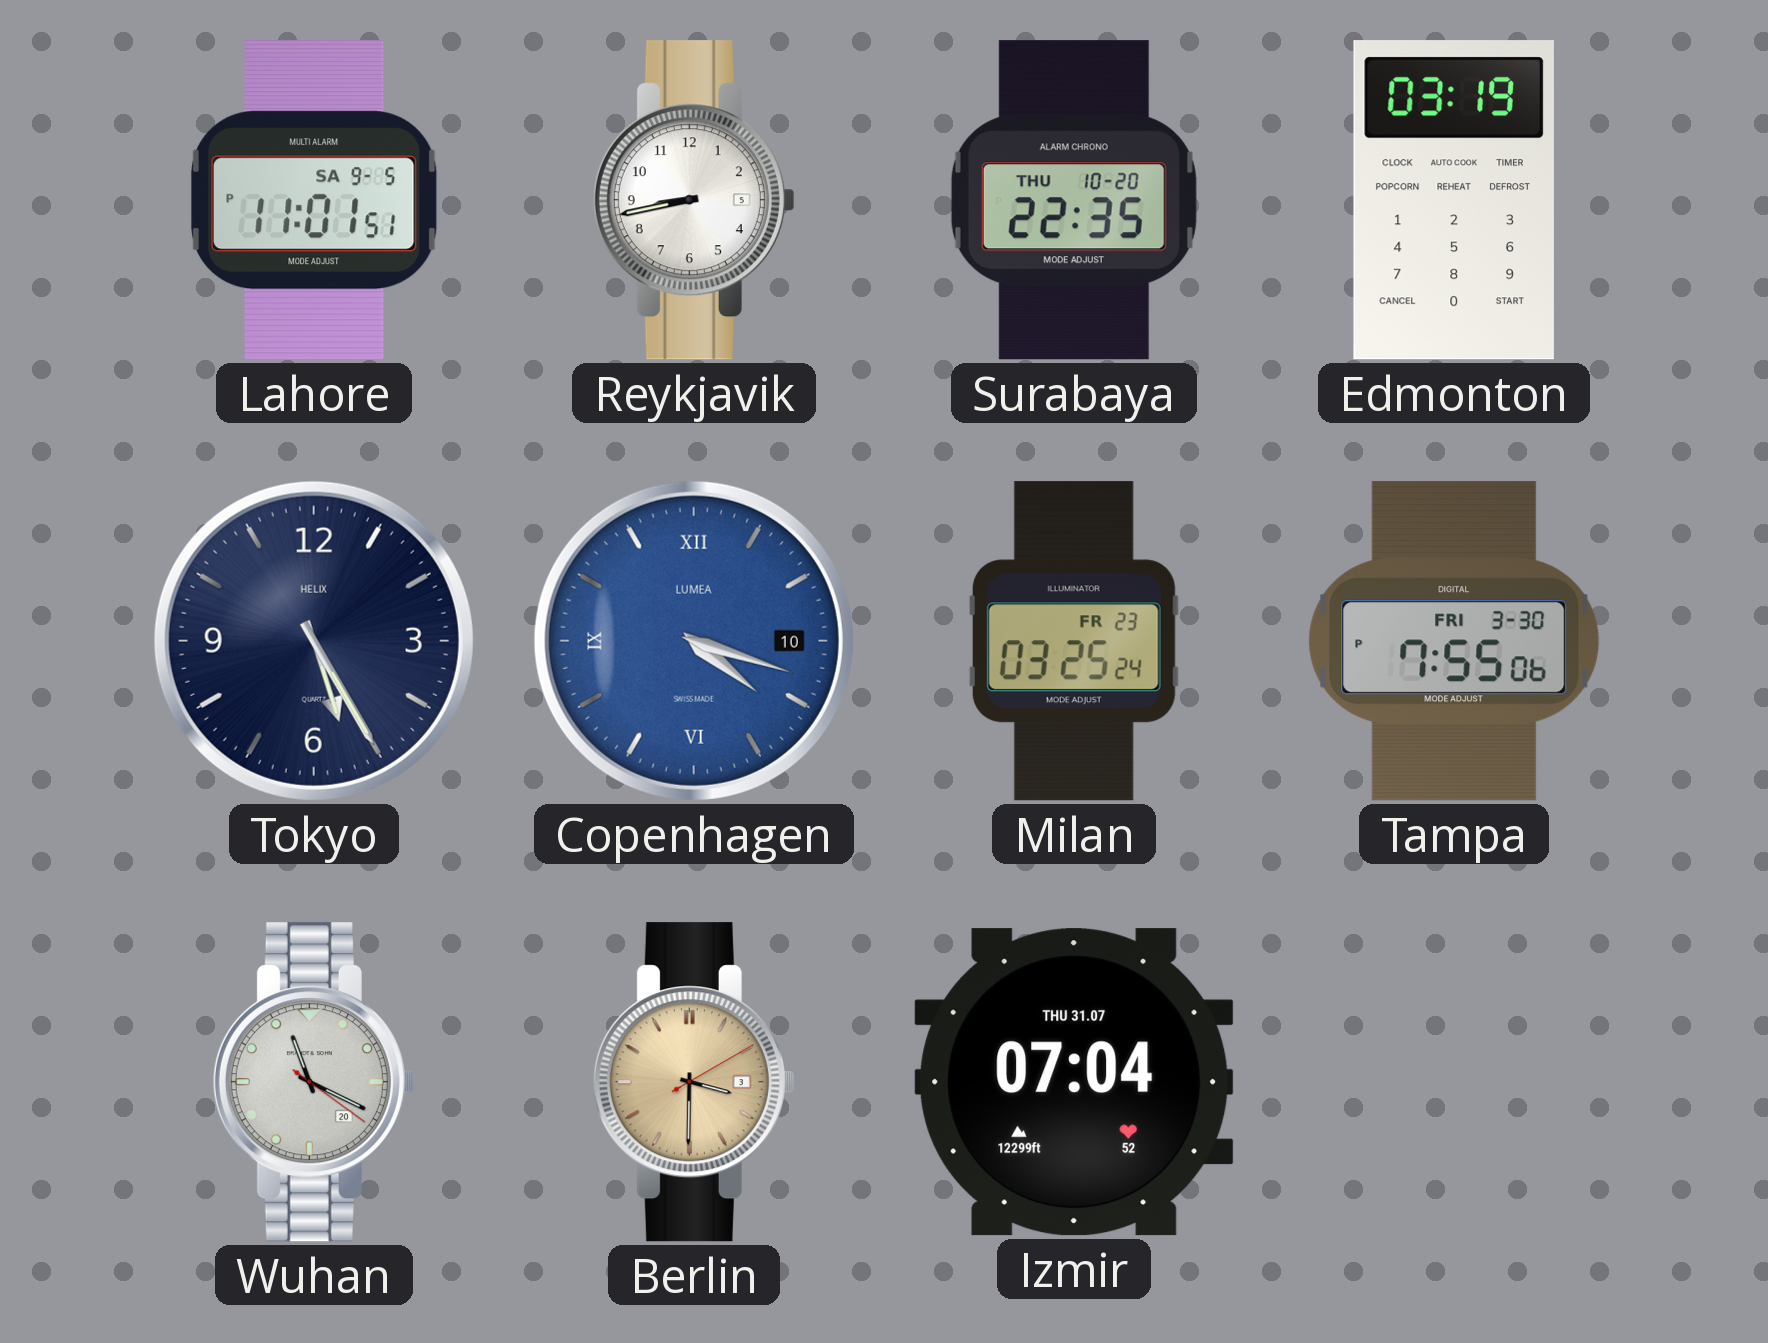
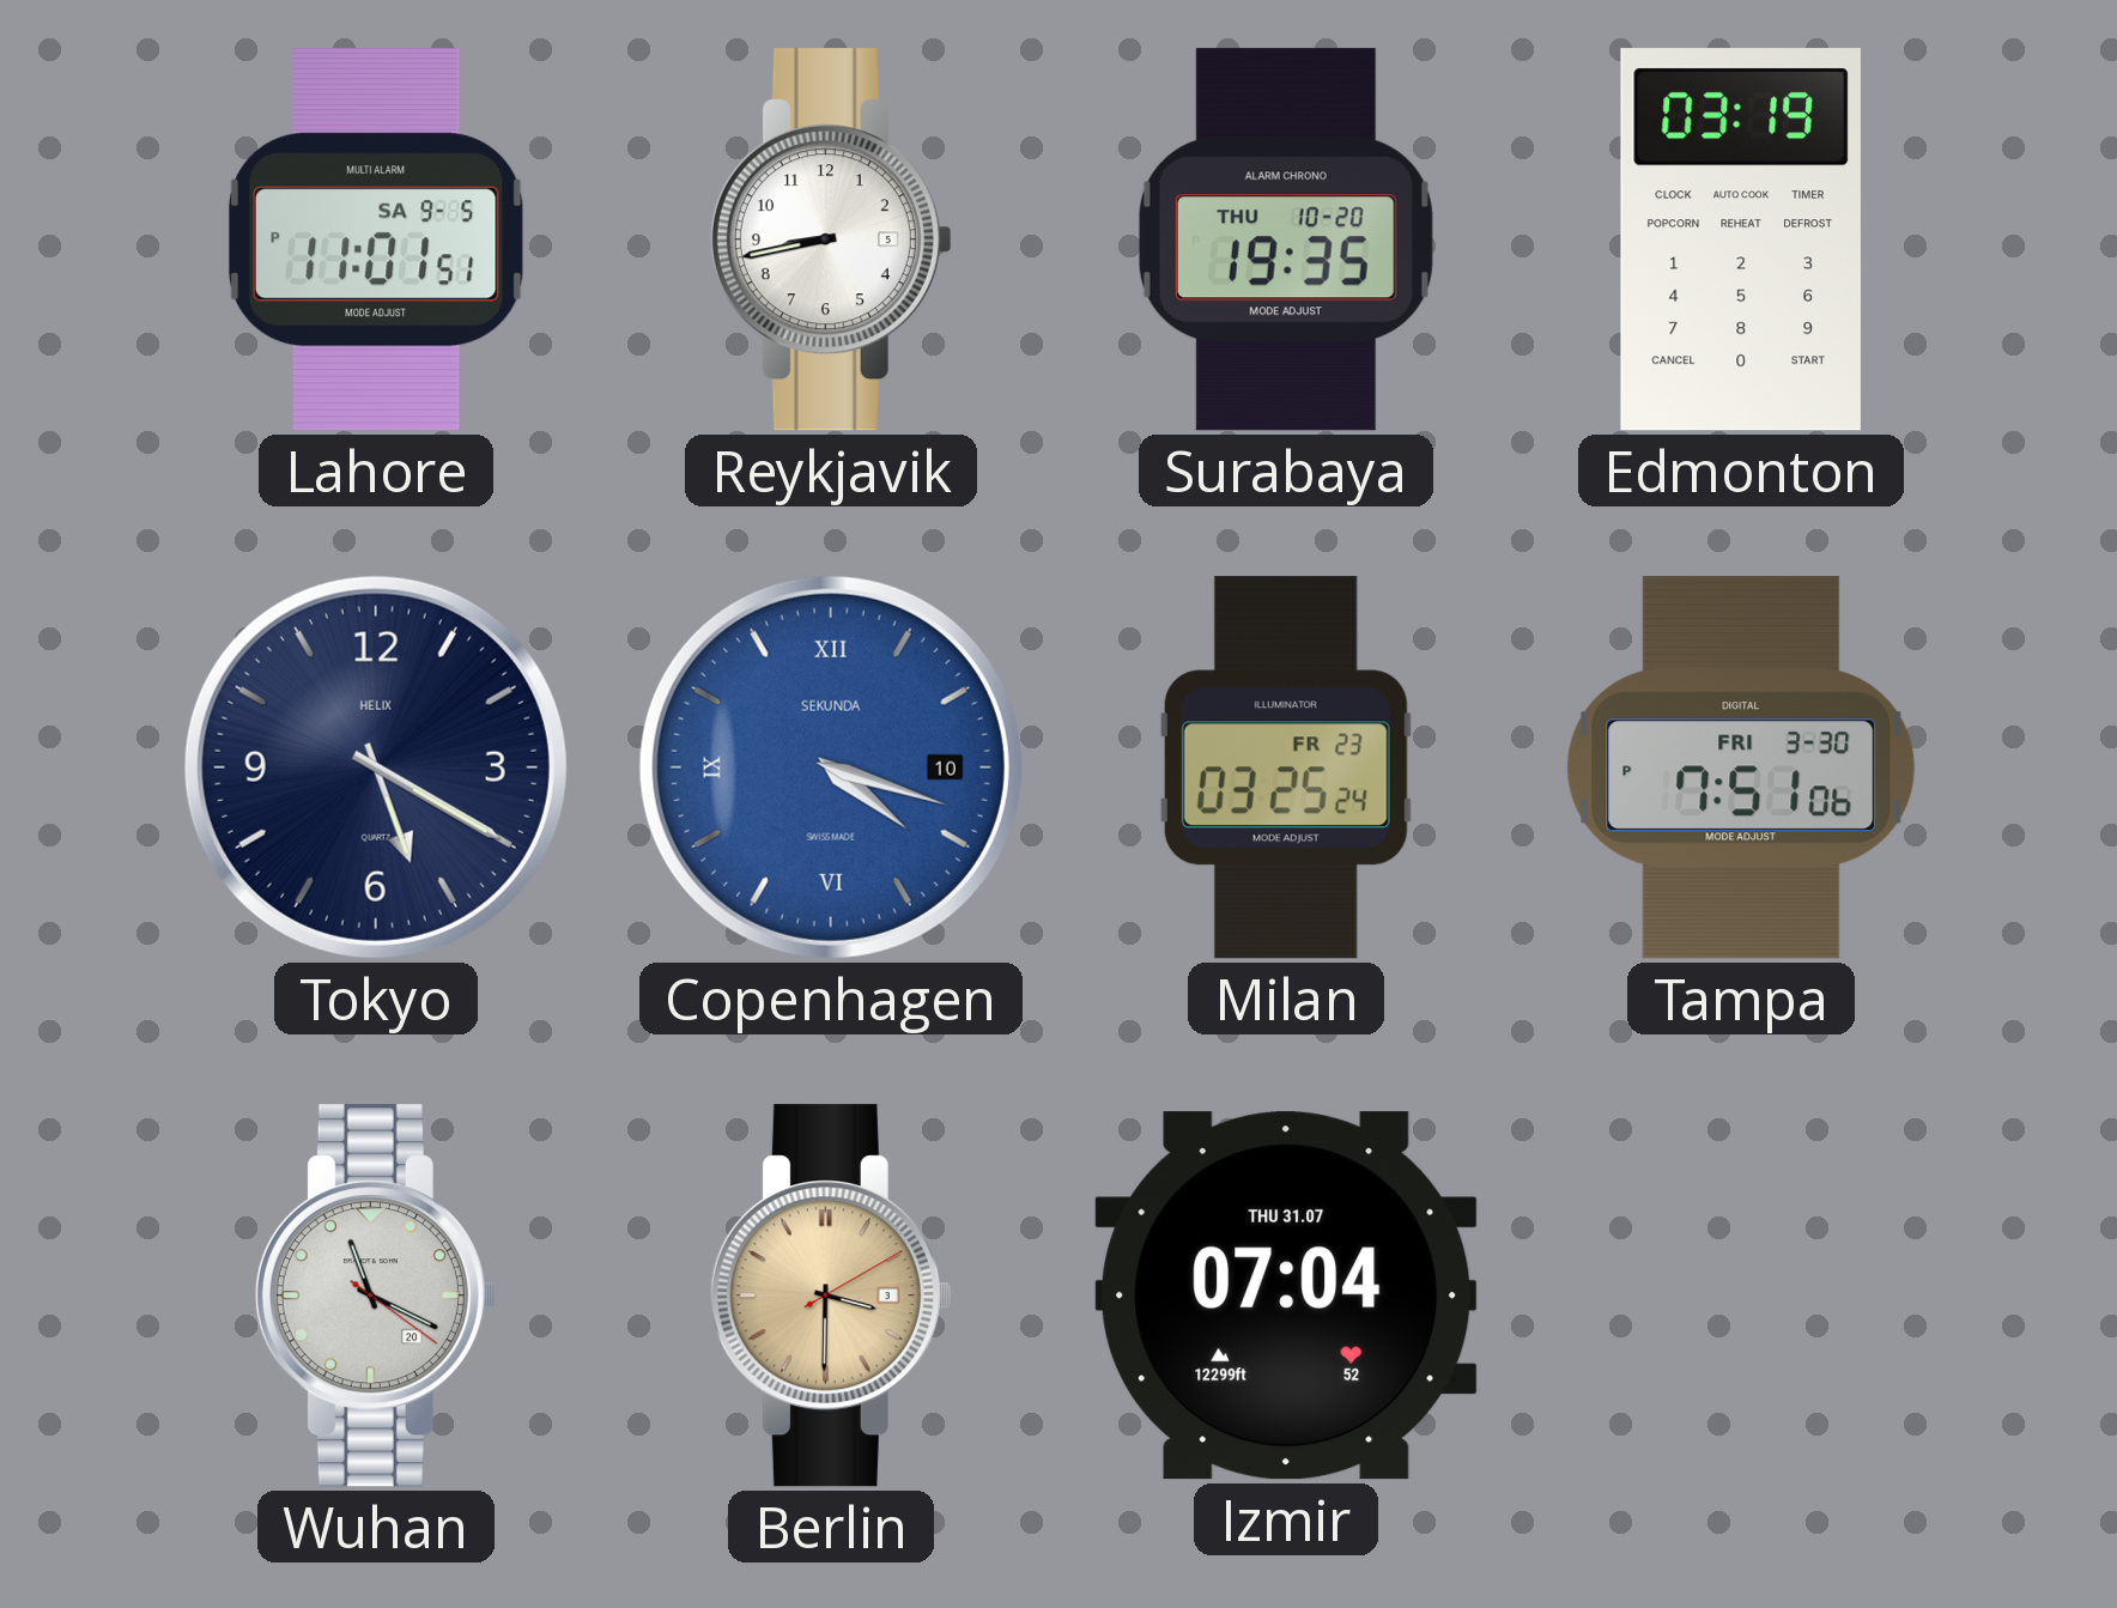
Surabaya: 22:35 -> 19:35
Tokyo: 5:25 -> 5:20
Copenhagen brand: LUMEA -> SEKUNDA
Tampa: 7:55 -> 7:51
